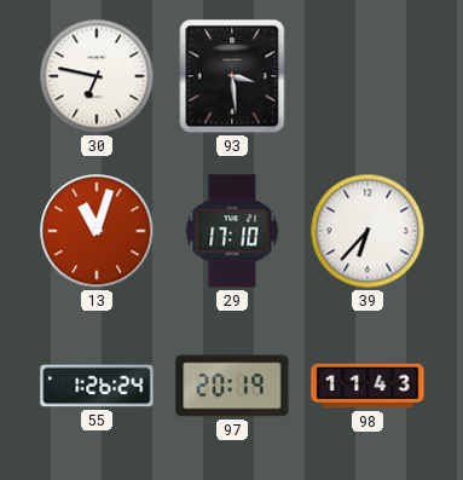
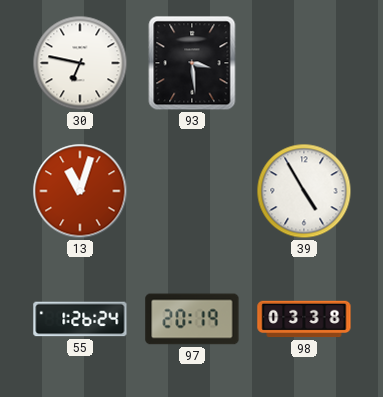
29: 17:10 -> none
39: 6:37 -> 4:55
98: 11:43 -> 03:38
